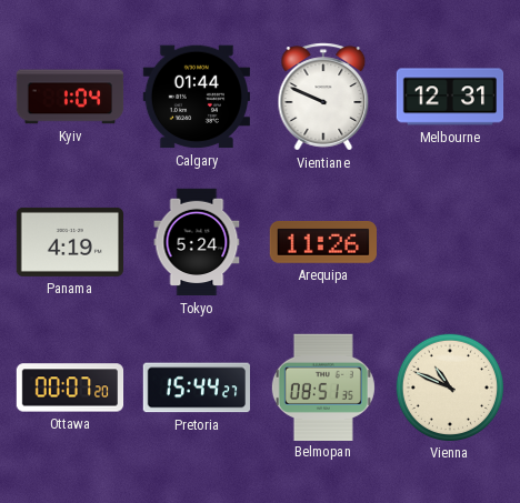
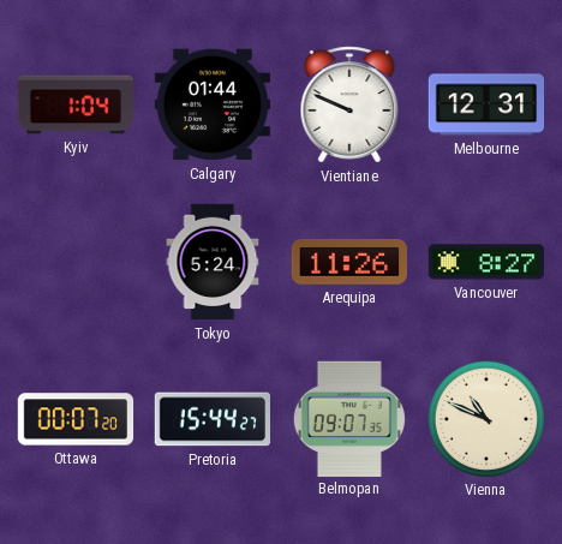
Panama: 4:19 -> none
Vancouver: none -> 8:27
Belmopan: 08:51 -> 09:07
